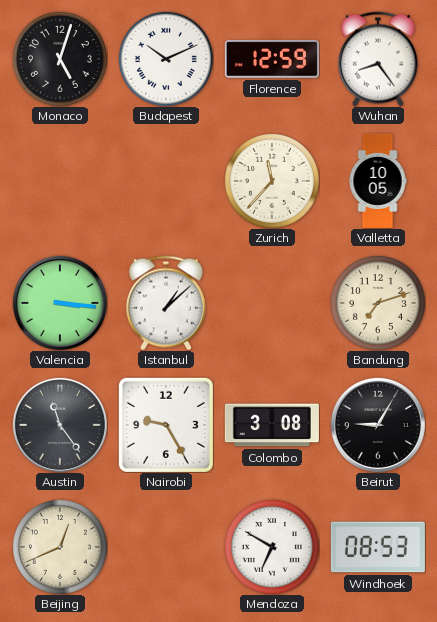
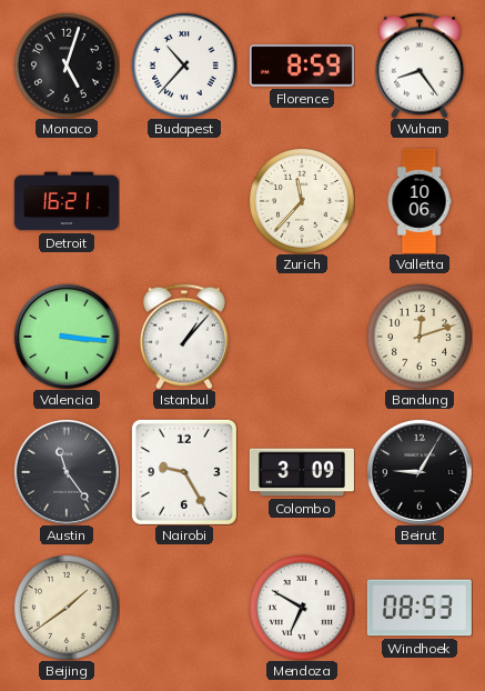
Budapest: 10:11 -> 10:37
Florence: 12:59 -> 8:59
Detroit: none -> 16:21
Valletta: 10:05 -> 10:06
Istanbul: 1:08 -> 1:07
Bandung: 7:12 -> 12:12
Colombo: 3:08 -> 3:09
Beijing: 12:41 -> 1:39
